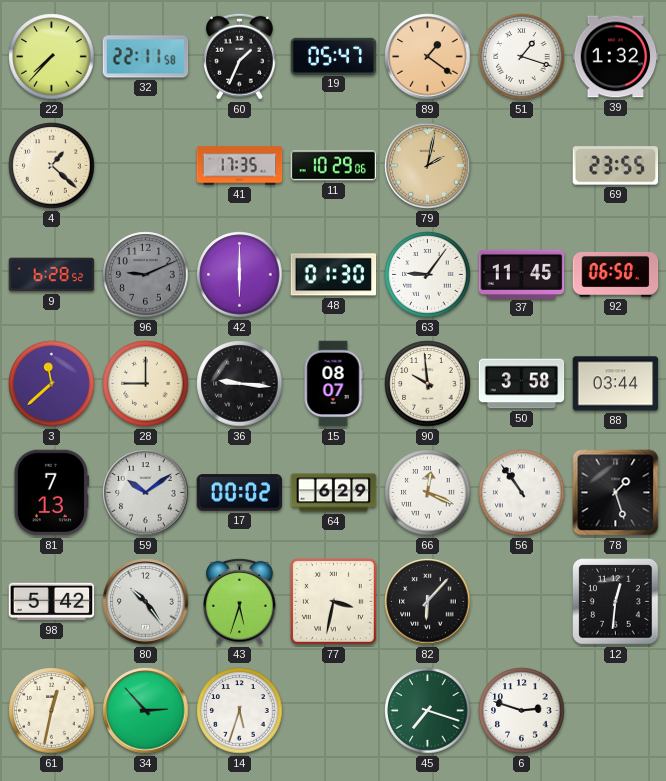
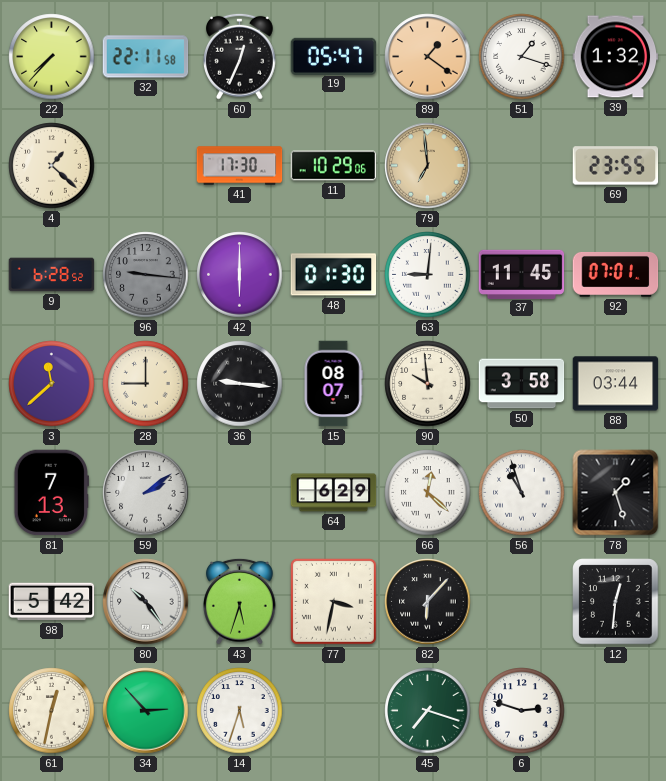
60: 1:34 -> 12:34
41: 17:35 -> 17:30
79: 2:02 -> 6:59
96: 9:11 -> 9:16
63: 9:06 -> 9:01
92: 06:50 -> 07:01
59: 10:09 -> 2:09
17: 00:02 -> none
66: 12:19 -> 12:22
56: 10:54 -> 10:57
